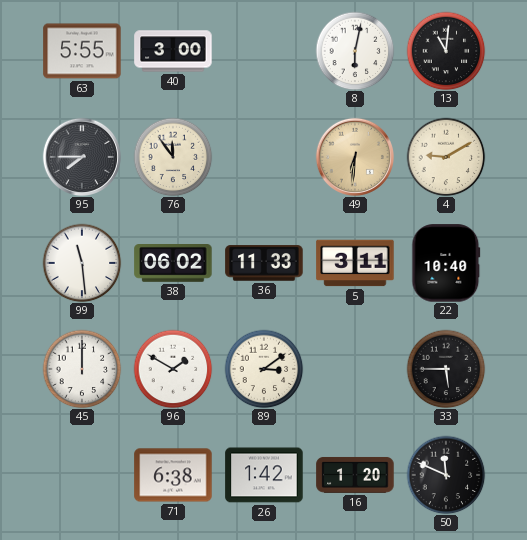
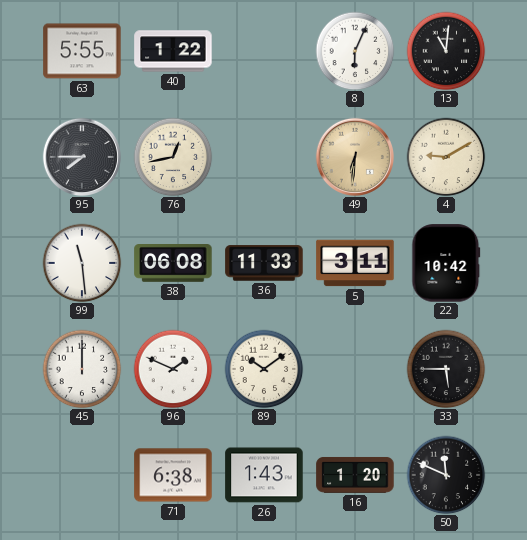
40: 3:00 -> 1:22
8: 6:02 -> 6:04
76: 11:54 -> 12:43
38: 06:02 -> 06:08
22: 10:40 -> 10:42
96: 1:50 -> 1:49
89: 3:09 -> 10:09
26: 1:42 -> 1:43
